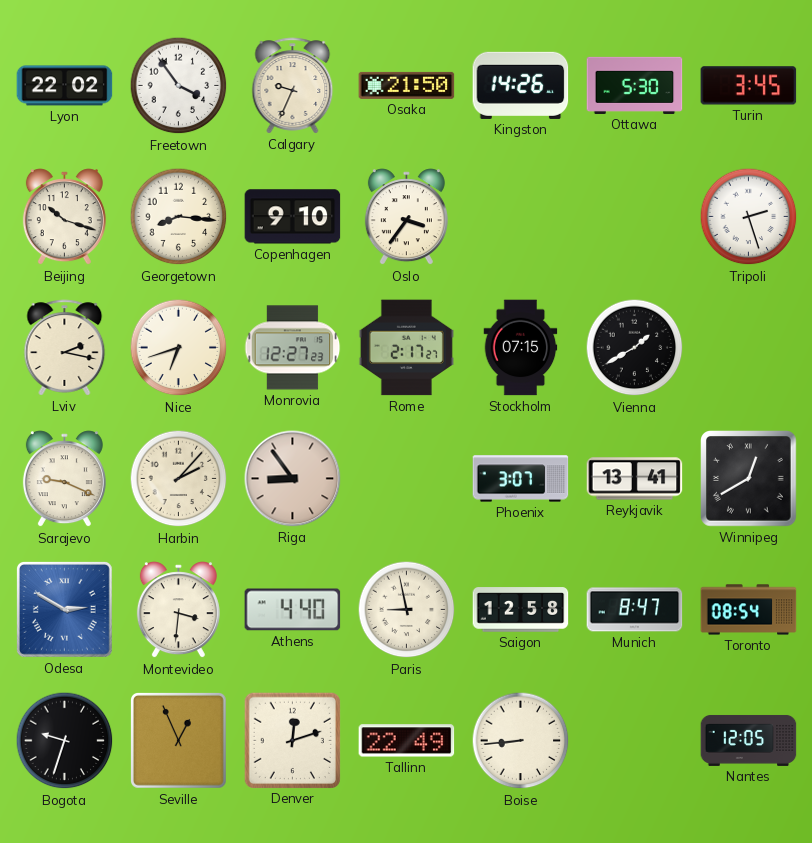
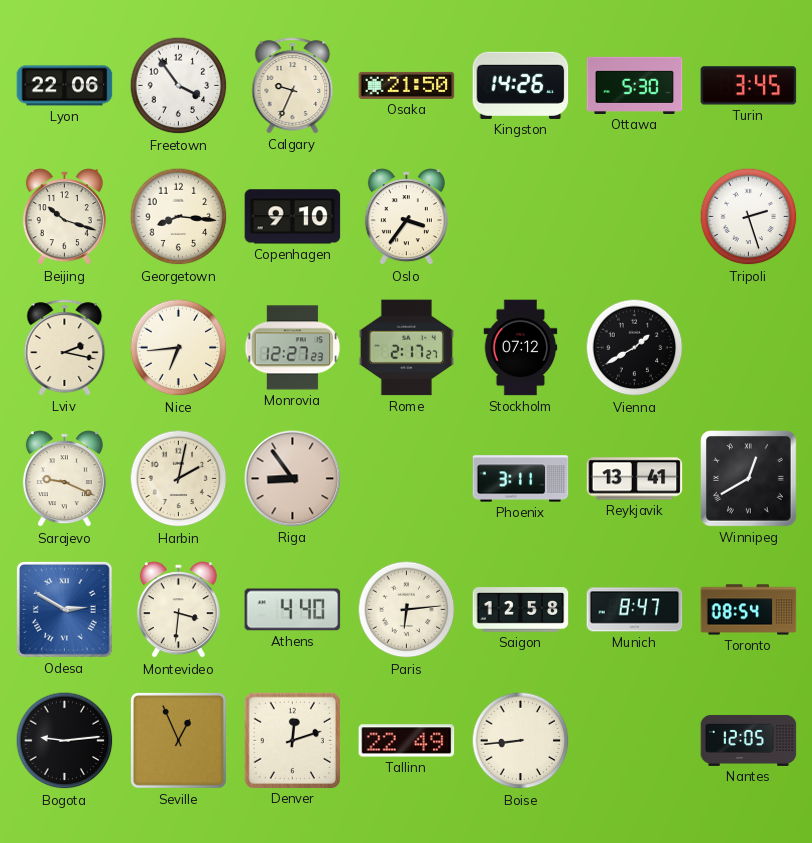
Lyon: 22:02 -> 22:06
Nice: 6:42 -> 6:44
Stockholm: 07:15 -> 07:12
Harbin: 2:07 -> 2:02
Phoenix: 3:07 -> 3:11
Paris: 8:58 -> 6:14
Bogota: 9:33 -> 9:14
